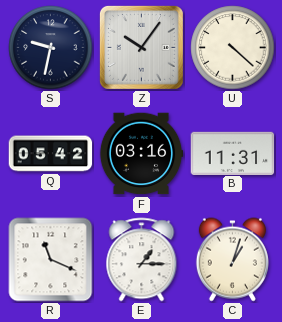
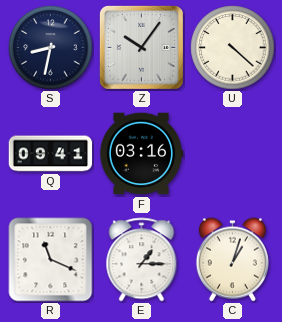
S: 9:32 -> 8:32
Q: 05:42 -> 09:41
B: 11:31 -> none
